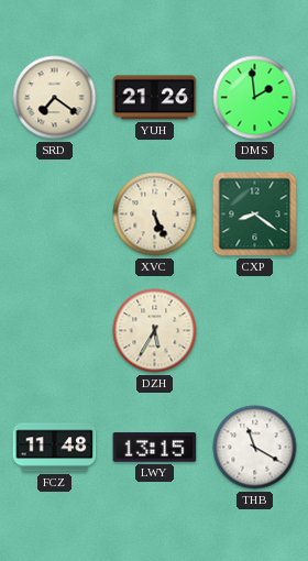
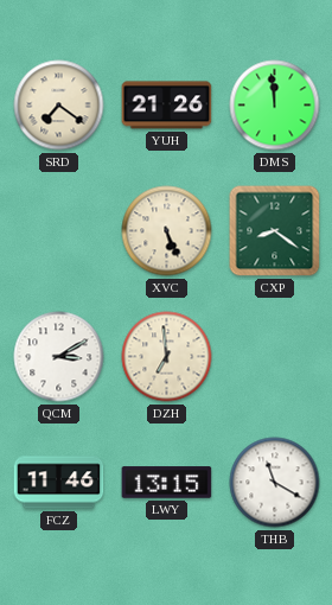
DMS: 1:59 -> 11:59
QCM: none -> 3:10
DZH: 5:35 -> 6:59
FCZ: 11:48 -> 11:46
